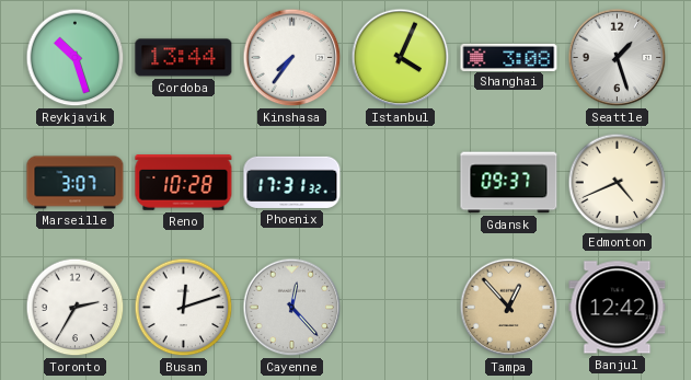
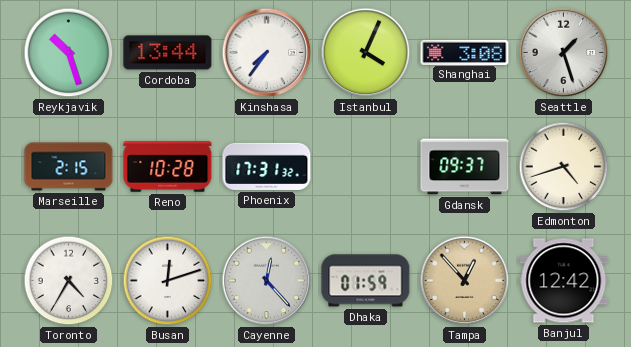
Marseille: 3:07 -> 2:15
Edmonton: 4:41 -> 4:42
Toronto: 2:35 -> 4:35
Dhaka: none -> 01:59
